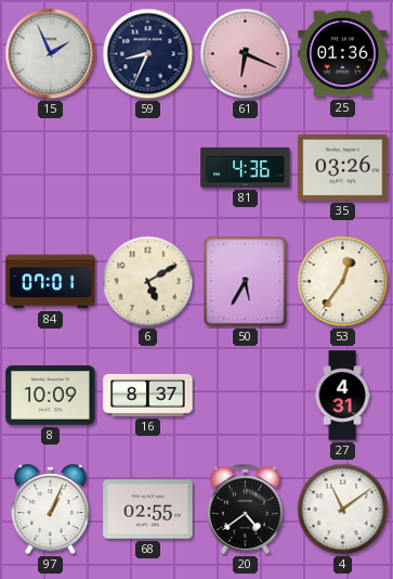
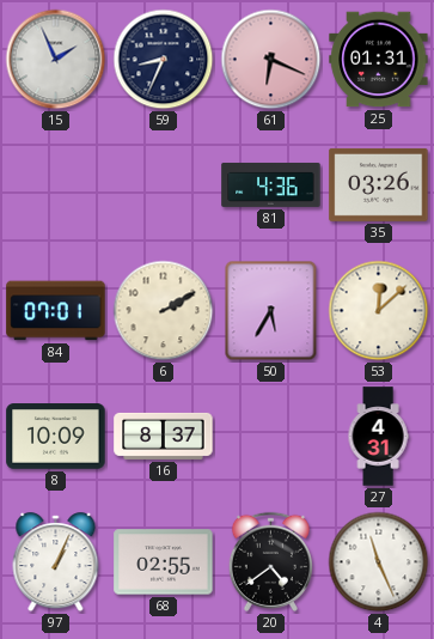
25: 01:36 -> 01:31
6: 5:10 -> 2:10
53: 12:36 -> 12:08
4: 11:09 -> 11:26
